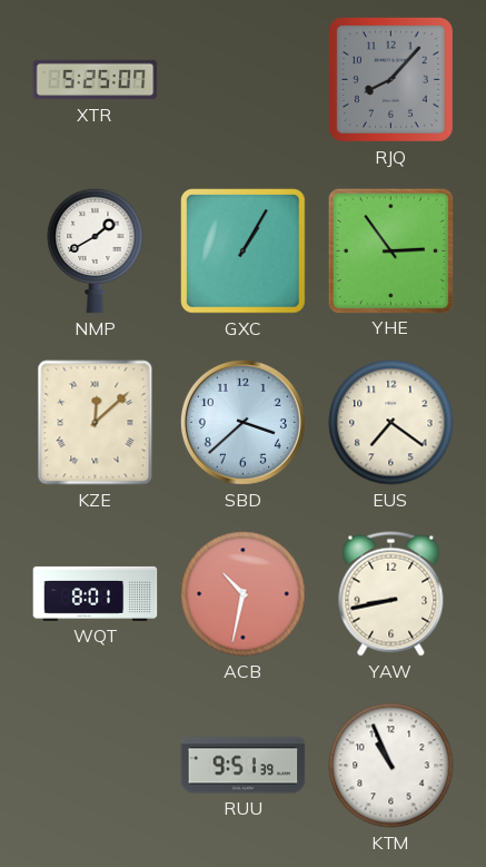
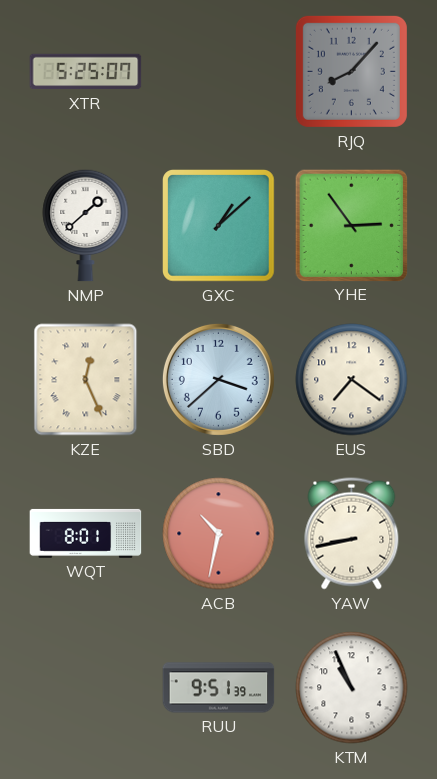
NMP: 1:40 -> 1:38
GXC: 1:05 -> 1:08
KZE: 12:08 -> 12:26
